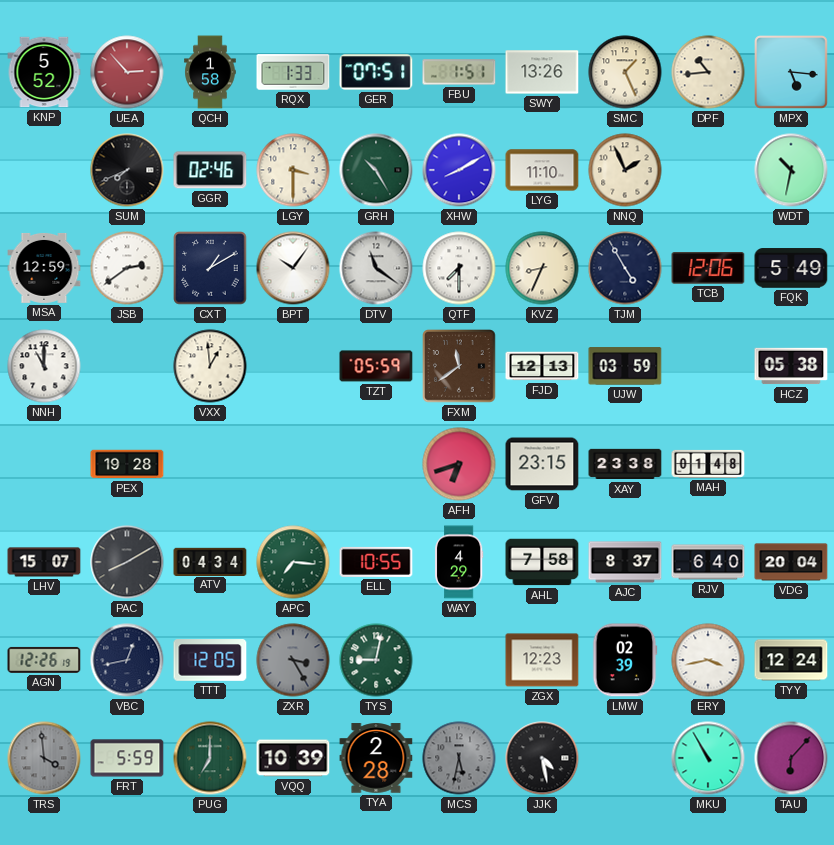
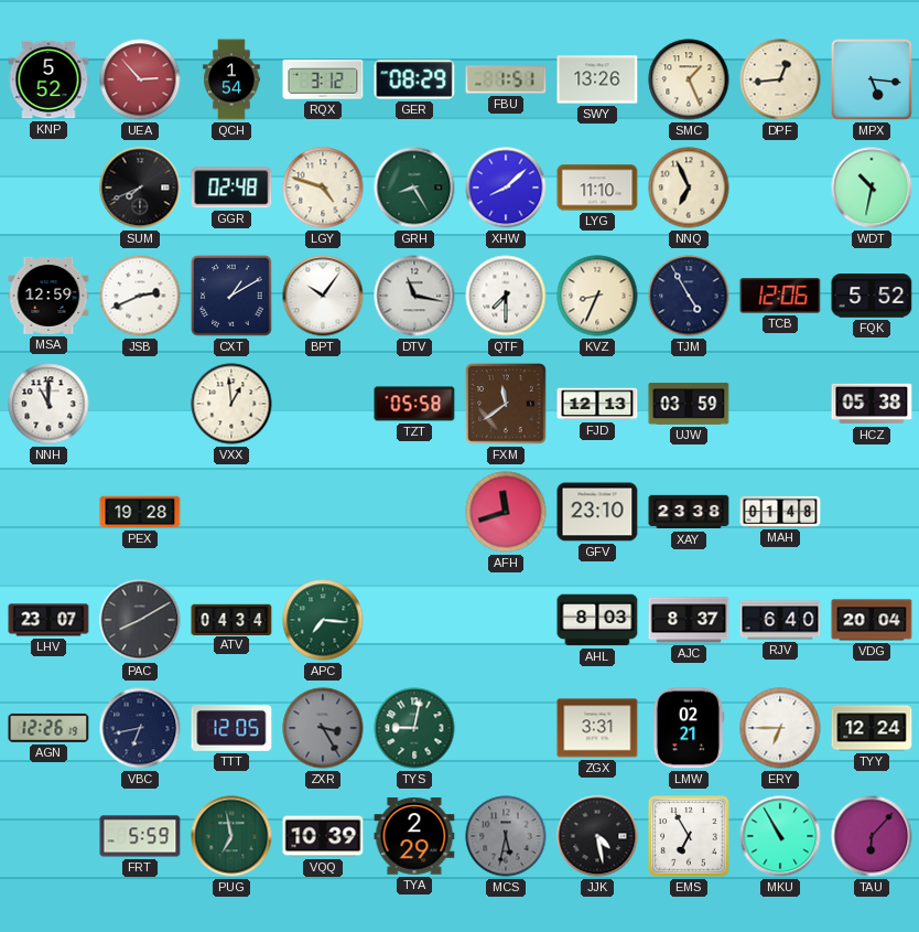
QCH: 1:58 -> 1:54
RQX: 1:33 -> 3:12
GER: 07:51 -> 08:29
DPF: 10:44 -> 12:44
GGR: 02:46 -> 02:48
LGY: 3:30 -> 4:48
GRH: 10:25 -> 8:25
XHW: 8:10 -> 8:08
NNQ: 1:56 -> 6:56
JSB: 2:39 -> 2:41
DTV: 11:21 -> 11:17
FQK: 5:49 -> 5:52
TZT: 05:59 -> 05:58
AFH: 6:42 -> 11:42
GFV: 23:15 -> 23:10
LHV: 15:07 -> 23:07
ELL: 10:55 -> none
WAY: 4:29 -> none
AHL: 7:58 -> 8:03
VBC: 12:43 -> 6:43
ZGX: 12:23 -> 3:31
LMW: 02:39 -> 02:21
ERY: 3:43 -> 6:45
TRS: 3:59 -> none
PUG: 7:00 -> 6:58
TYA: 2:28 -> 2:29
EMS: none -> 6:55
